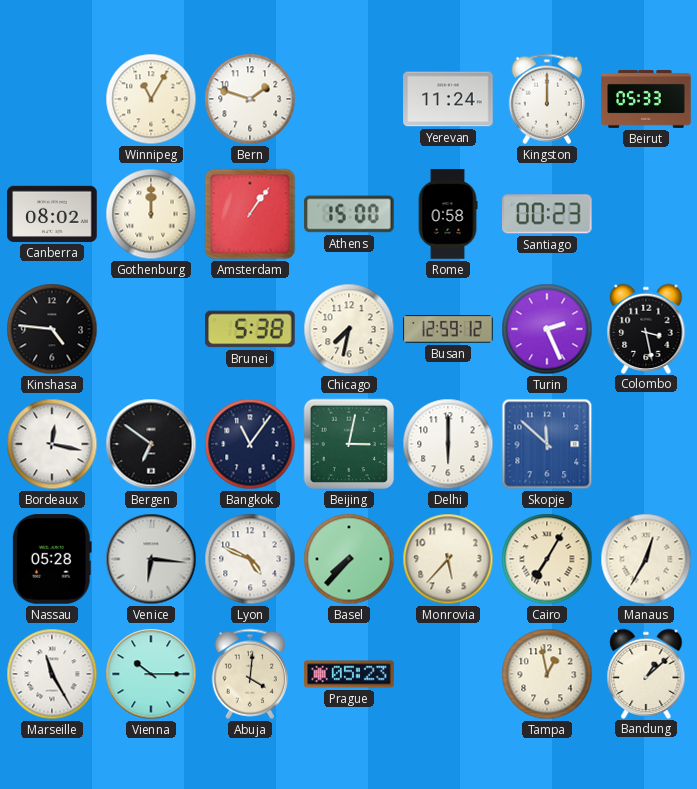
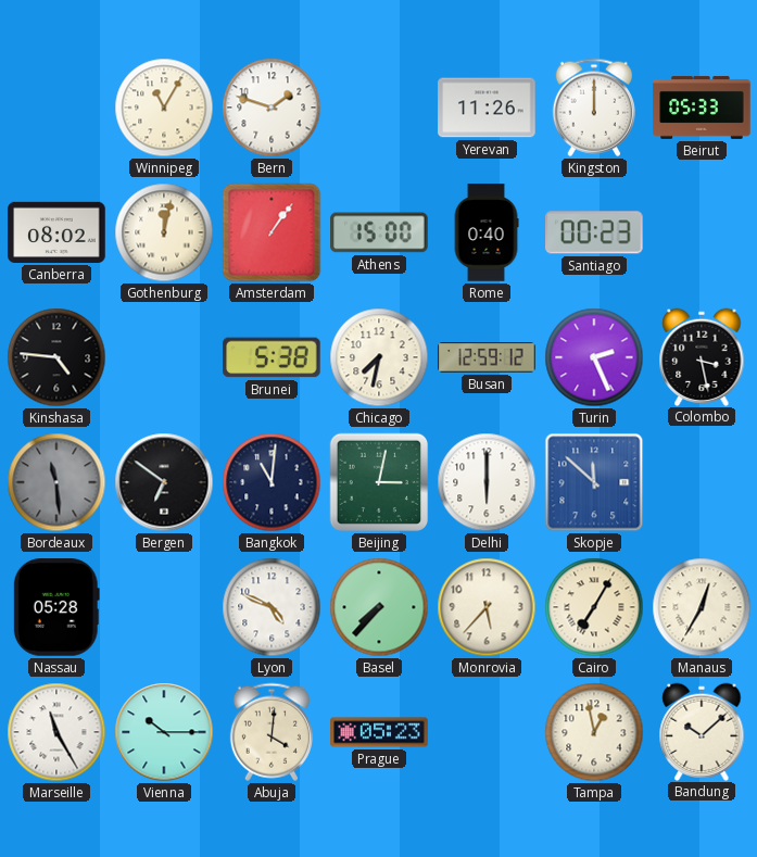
Yerevan: 11:24 -> 11:26
Gothenburg: 12:00 -> 12:02
Rome: 0:58 -> 0:40
Bordeaux: 12:17 -> 11:29
Bordeaux dial: white -> grey
Bangkok: 11:06 -> 11:01
Venice: 6:16 -> none
Bandung: 1:08 -> 10:08
